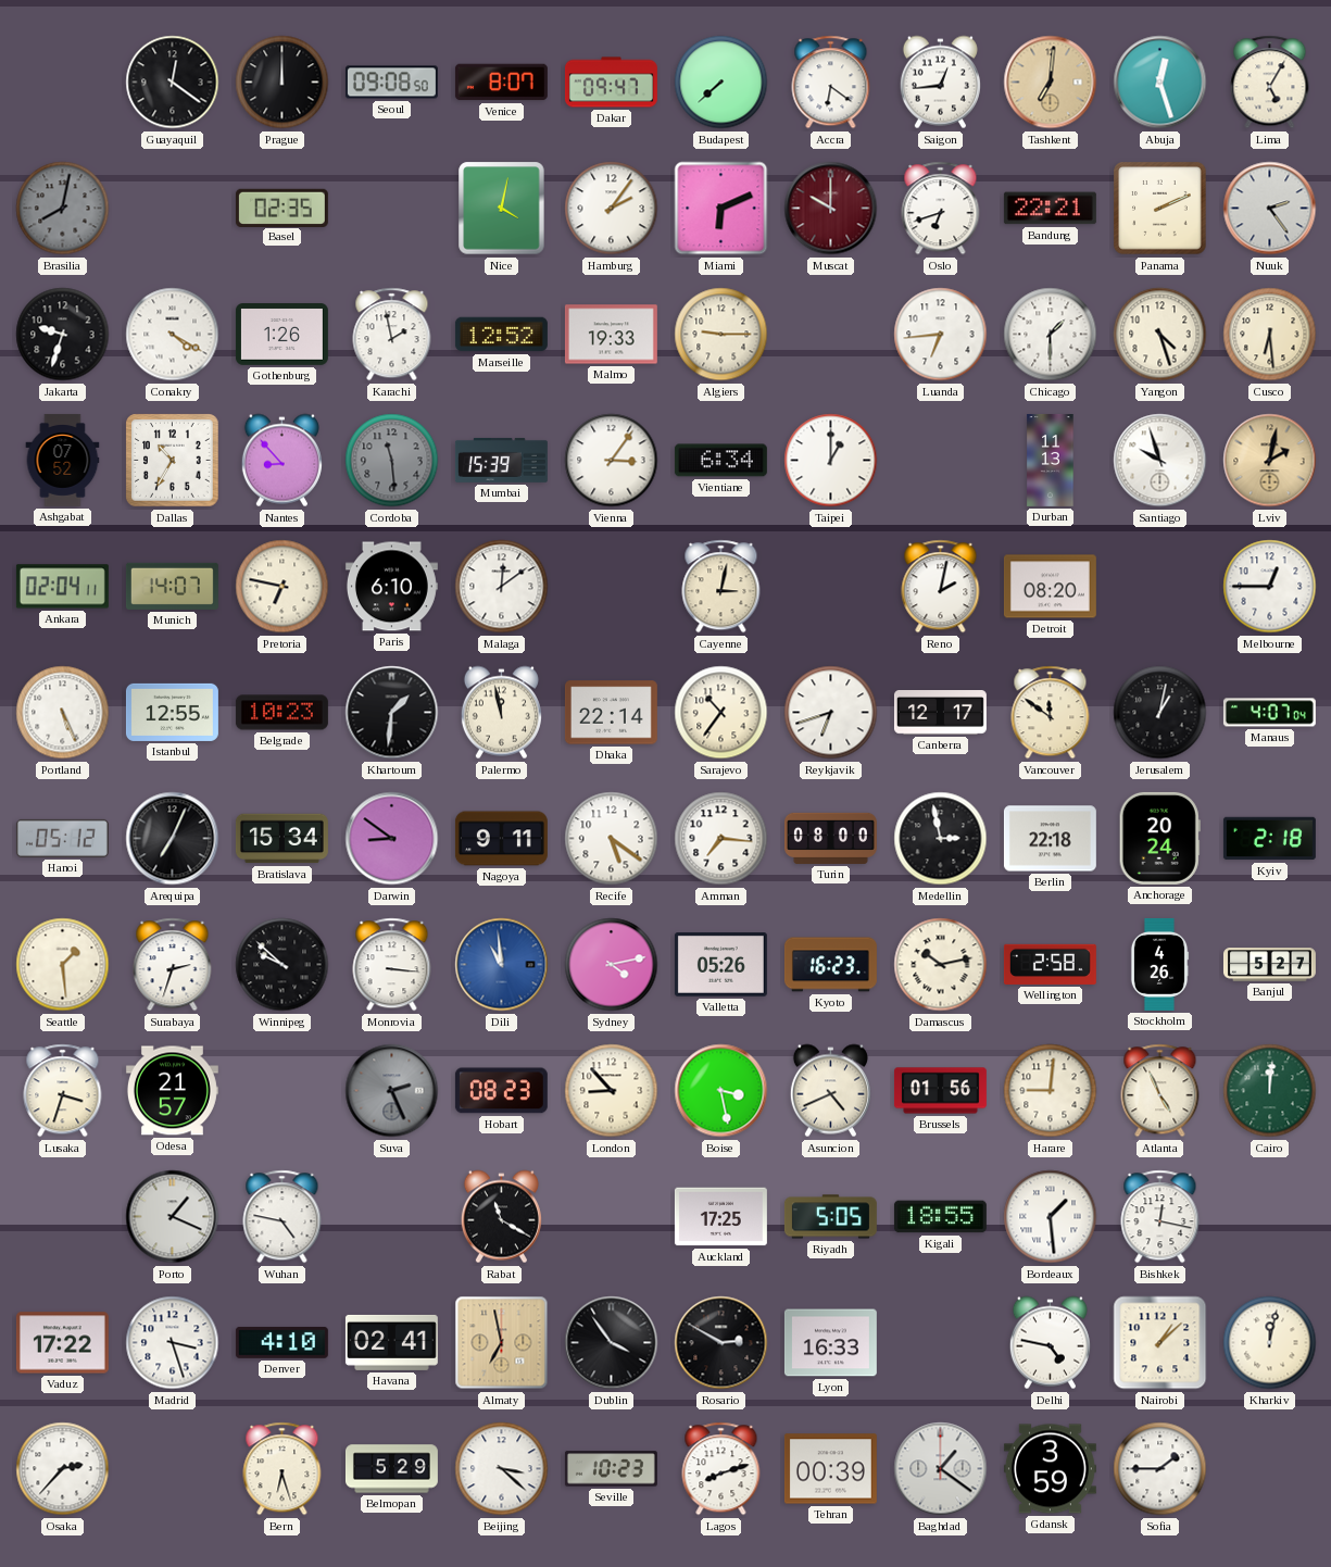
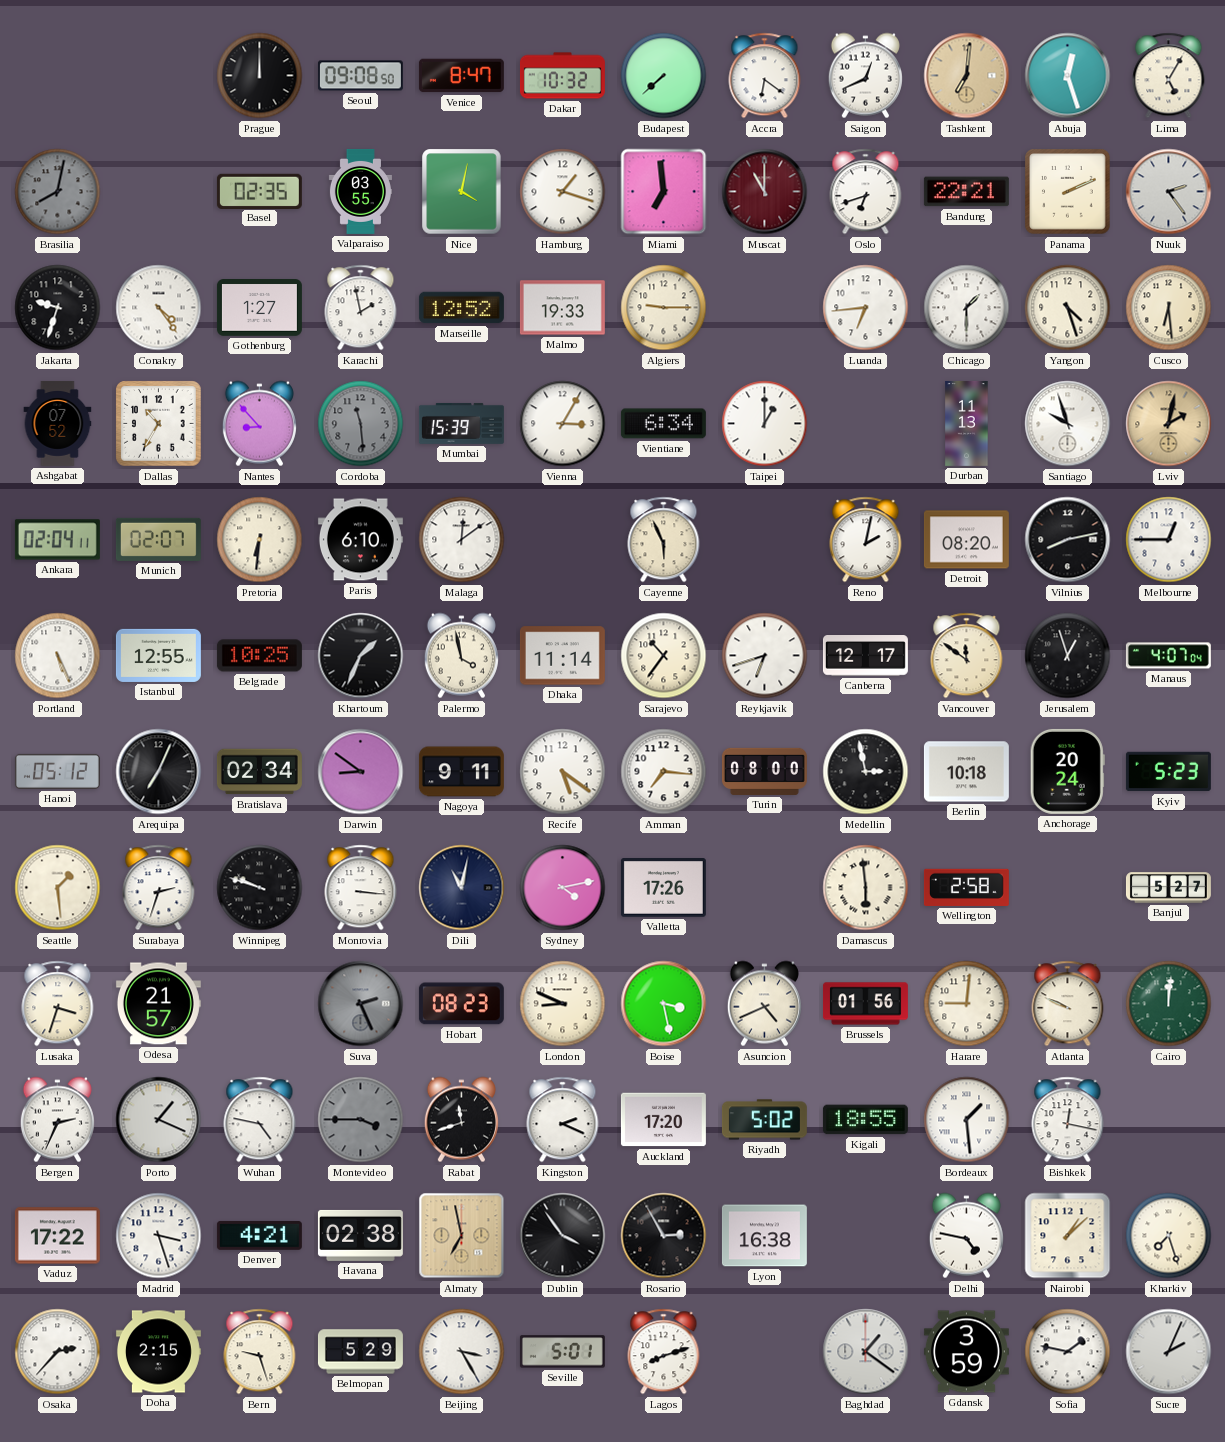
Guayaquil: 12:21 -> none
Venice: 8:07 -> 8:47
Dakar: 09:47 -> 10:32
Saigon: 12:44 -> 12:41
Valparaiso: none -> 03:55
Hamburg: 2:06 -> 1:18
Miami: 6:11 -> 6:59
Muscat: 10:00 -> 11:00
Conakry: 4:20 -> 4:24
Gothenburg: 1:26 -> 1:27
Vienna: 3:06 -> 3:05
Munich: 14:07 -> 02:07
Pretoria: 6:47 -> 6:31
Cayenne: 3:02 -> 5:56
Vilnius: none -> 8:13
Belgrade: 10:23 -> 10:25
Khartoum: 1:31 -> 1:34
Palermo: 11:58 -> 3:58
Dhaka: 22:14 -> 11:14
Jerusalem: 1:02 -> 12:57
Bratislava: 15:34 -> 02:34
Berlin: 22:18 -> 10:18
Kyiv: 2:18 -> 5:23
Winnipeg: 9:52 -> 9:48
Dili: 10:59 -> 11:02
Dili dial: blue -> navy
Valletta: 05:26 -> 17:26
Kyoto: 16:23 -> none
Damascus: 10:13 -> 5:59
Stockholm: 4:26 -> none
London: 8:53 -> 8:49
Atlanta: 4:56 -> 9:49
Bergen: none -> 2:34
Montevideo: none -> 3:45
Rabat: 11:20 -> 11:42
Kingston: none -> 2:19
Auckland: 17:25 -> 17:20
Riyadh: 5:05 -> 5:02
Denver: 4:10 -> 4:21
Havana: 02:41 -> 02:38
Rosario: 2:50 -> 2:55
Lyon: 16:33 -> 16:38
Kharkiv: 12:02 -> 7:27
Doha: none -> 2:15
Bern: 6:27 -> 9:27
Beijing: 3:22 -> 3:25
Seville: 10:23 -> 5:01
Tehran: 00:39 -> none
Sofia: 1:45 -> 1:47
Sucre: none -> 2:04
